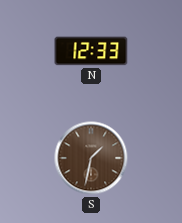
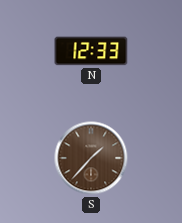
S: 1:32 -> 1:37
